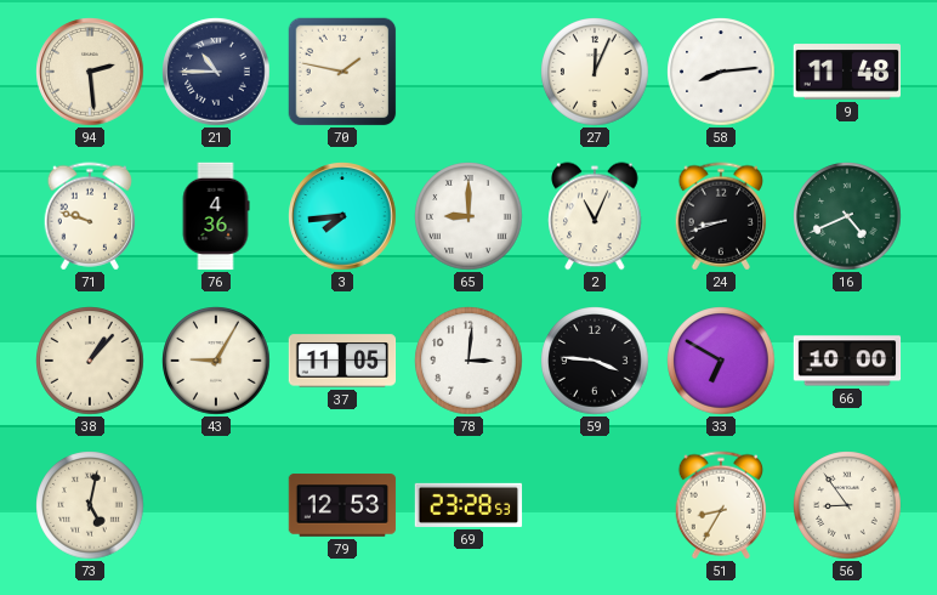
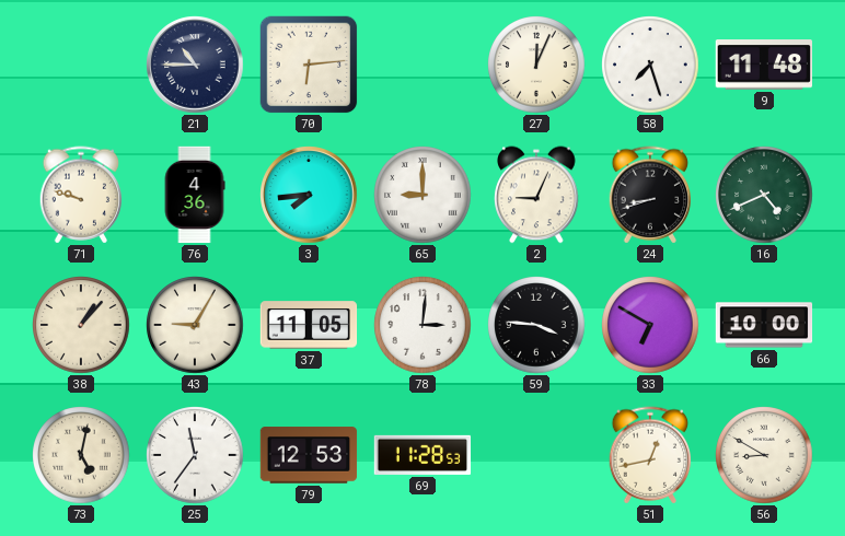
94: 2:29 -> none
70: 1:47 -> 6:14
58: 8:14 -> 7:27
2: 11:04 -> 9:04
25: none -> 11:36
69: 23:28 -> 11:28
51: 8:35 -> 12:43
56: 8:54 -> 8:50
